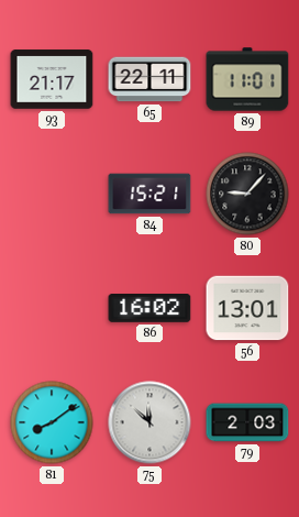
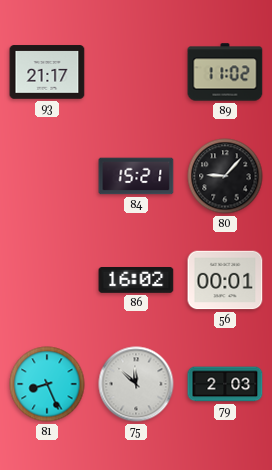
65: 22:11 -> none
89: 11:01 -> 11:02
56: 13:01 -> 00:01
81: 8:09 -> 8:26
